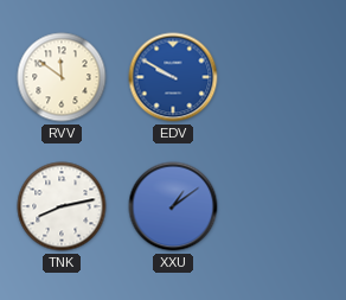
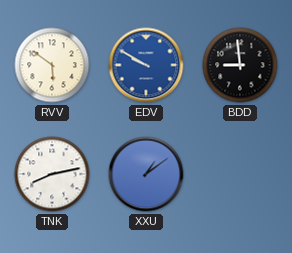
RVV: 11:51 -> 5:51
BDD: none -> 8:59
